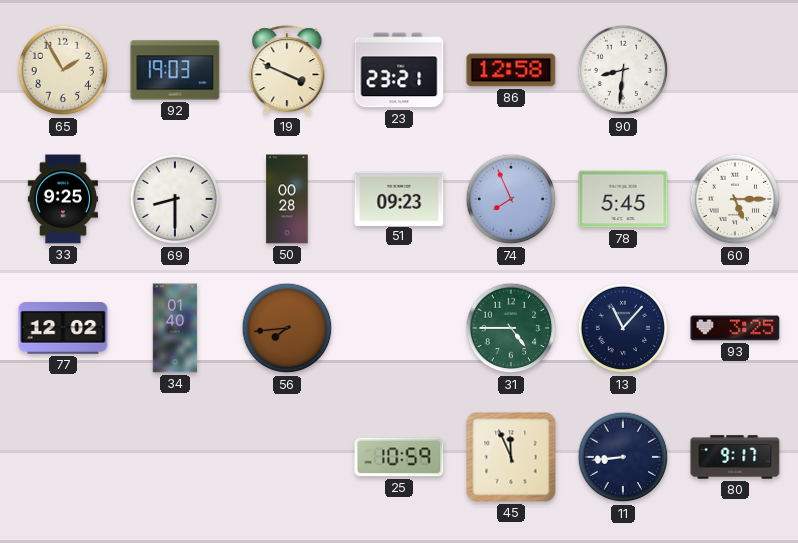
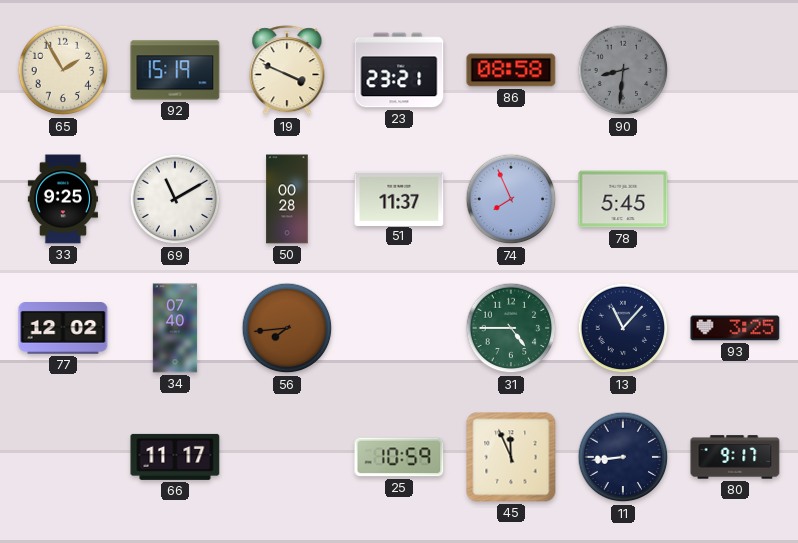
92: 19:03 -> 15:19
86: 12:58 -> 08:58
90 dial: white -> grey
69: 8:30 -> 11:10
51: 09:23 -> 11:37
60: 5:15 -> none
34: 01:40 -> 07:40
66: none -> 11:17
